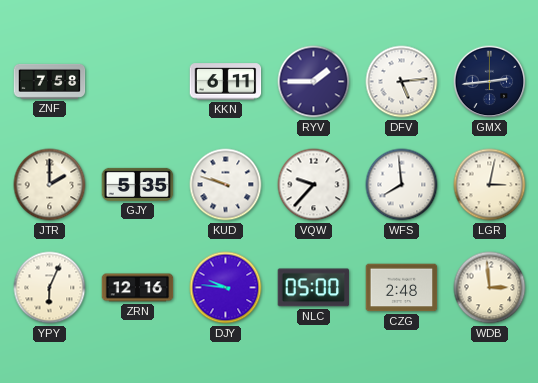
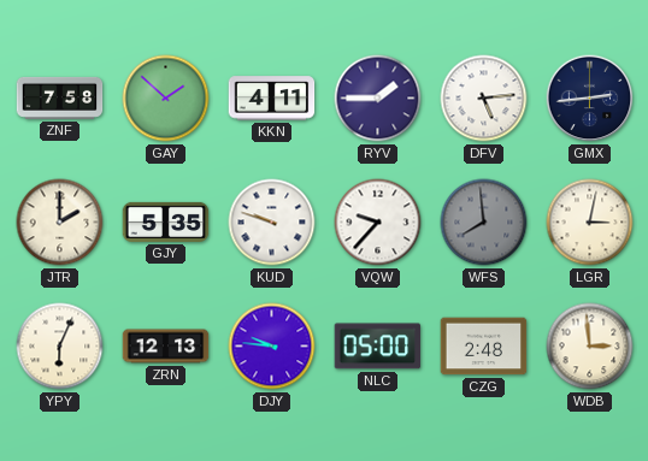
GAY: none -> 1:52
KKN: 6:11 -> 4:11
WFS dial: white -> grey
ZRN: 12:16 -> 12:13
